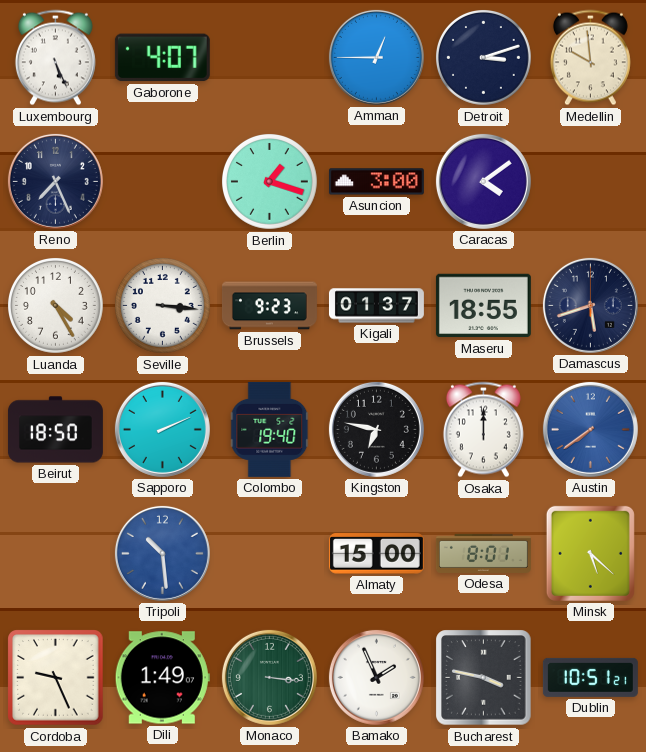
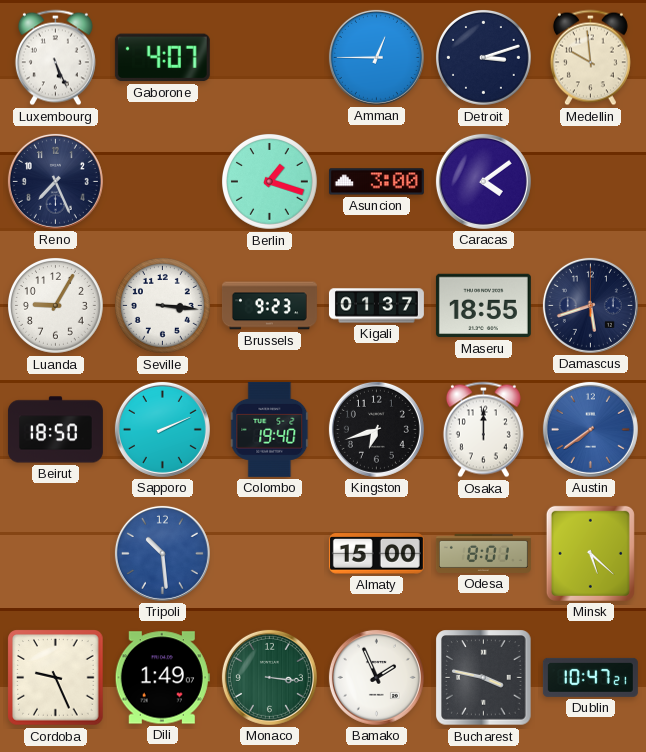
Luanda: 4:25 -> 9:05
Kingston: 6:47 -> 6:42
Dublin: 10:51 -> 10:47
